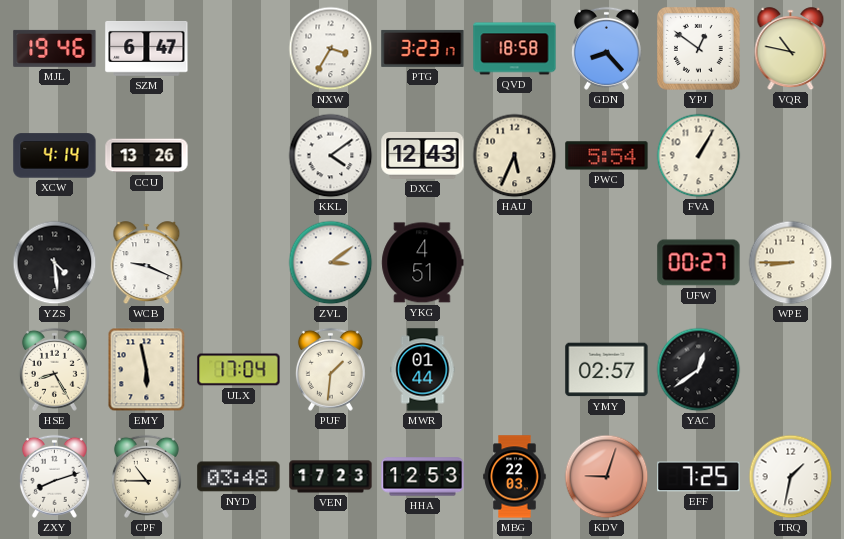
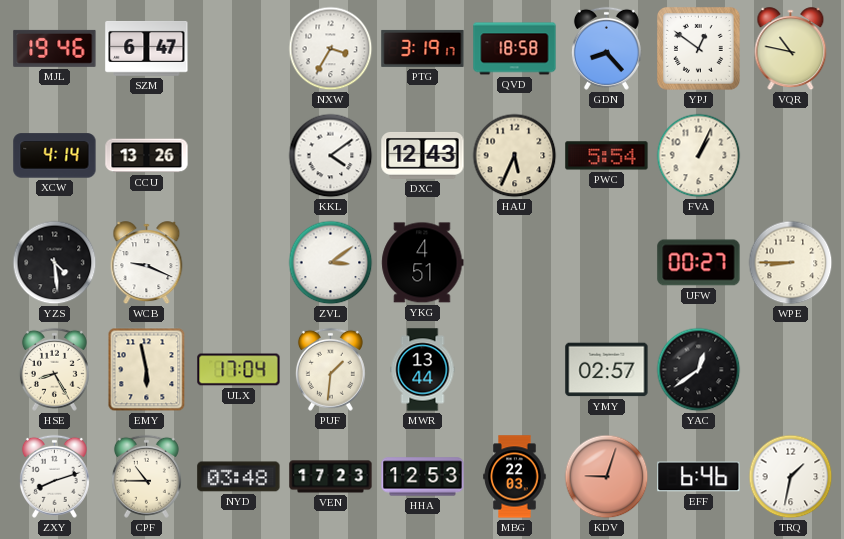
PTG: 3:23 -> 3:19
FVA: 1:05 -> 1:04
MWR: 01:44 -> 13:44
EFF: 7:25 -> 6:46
